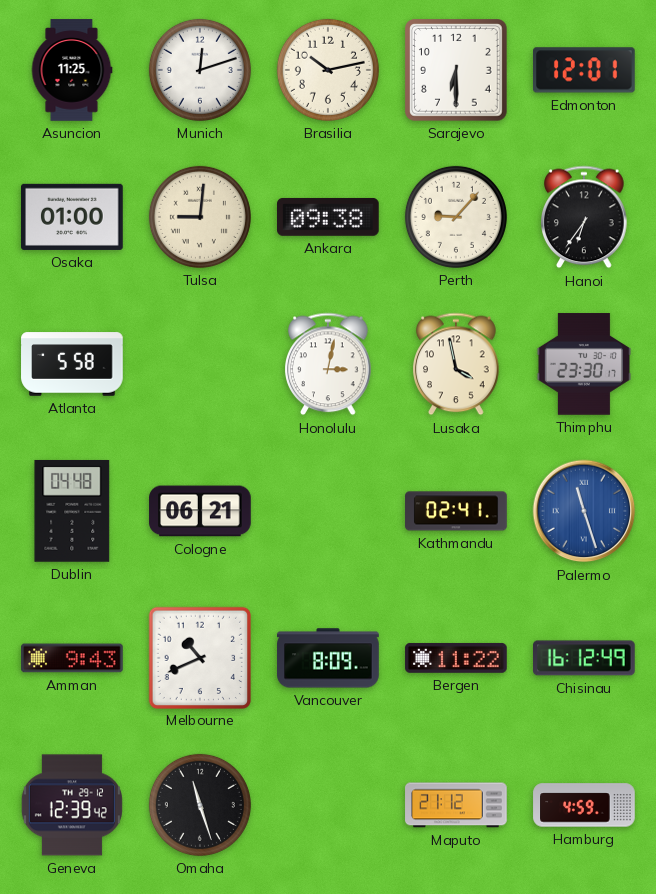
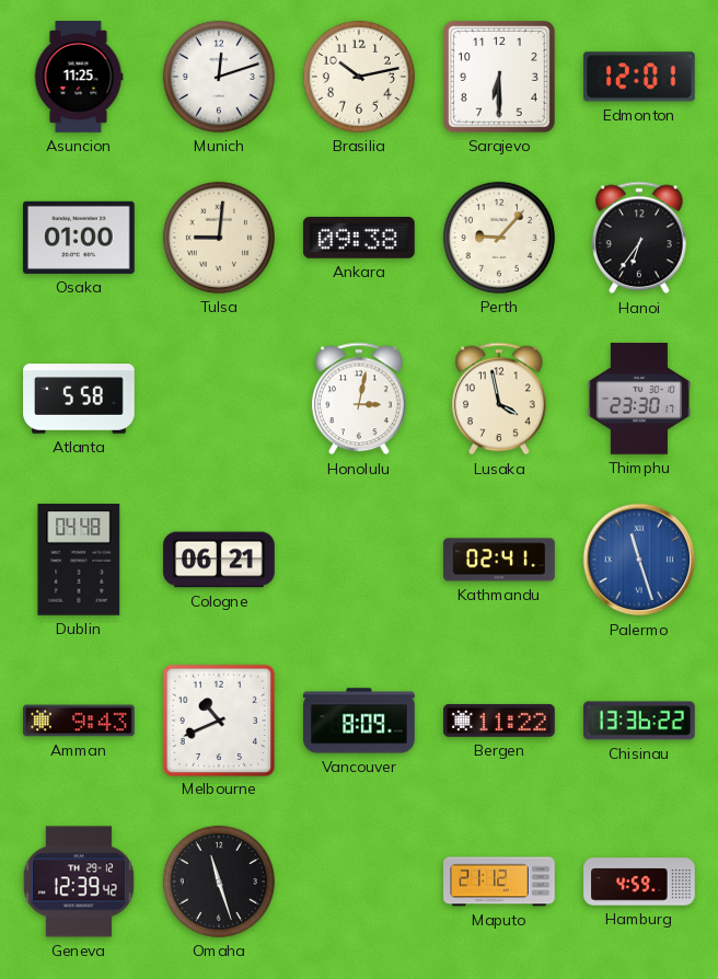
Chisinau: 16:12 -> 13:36
